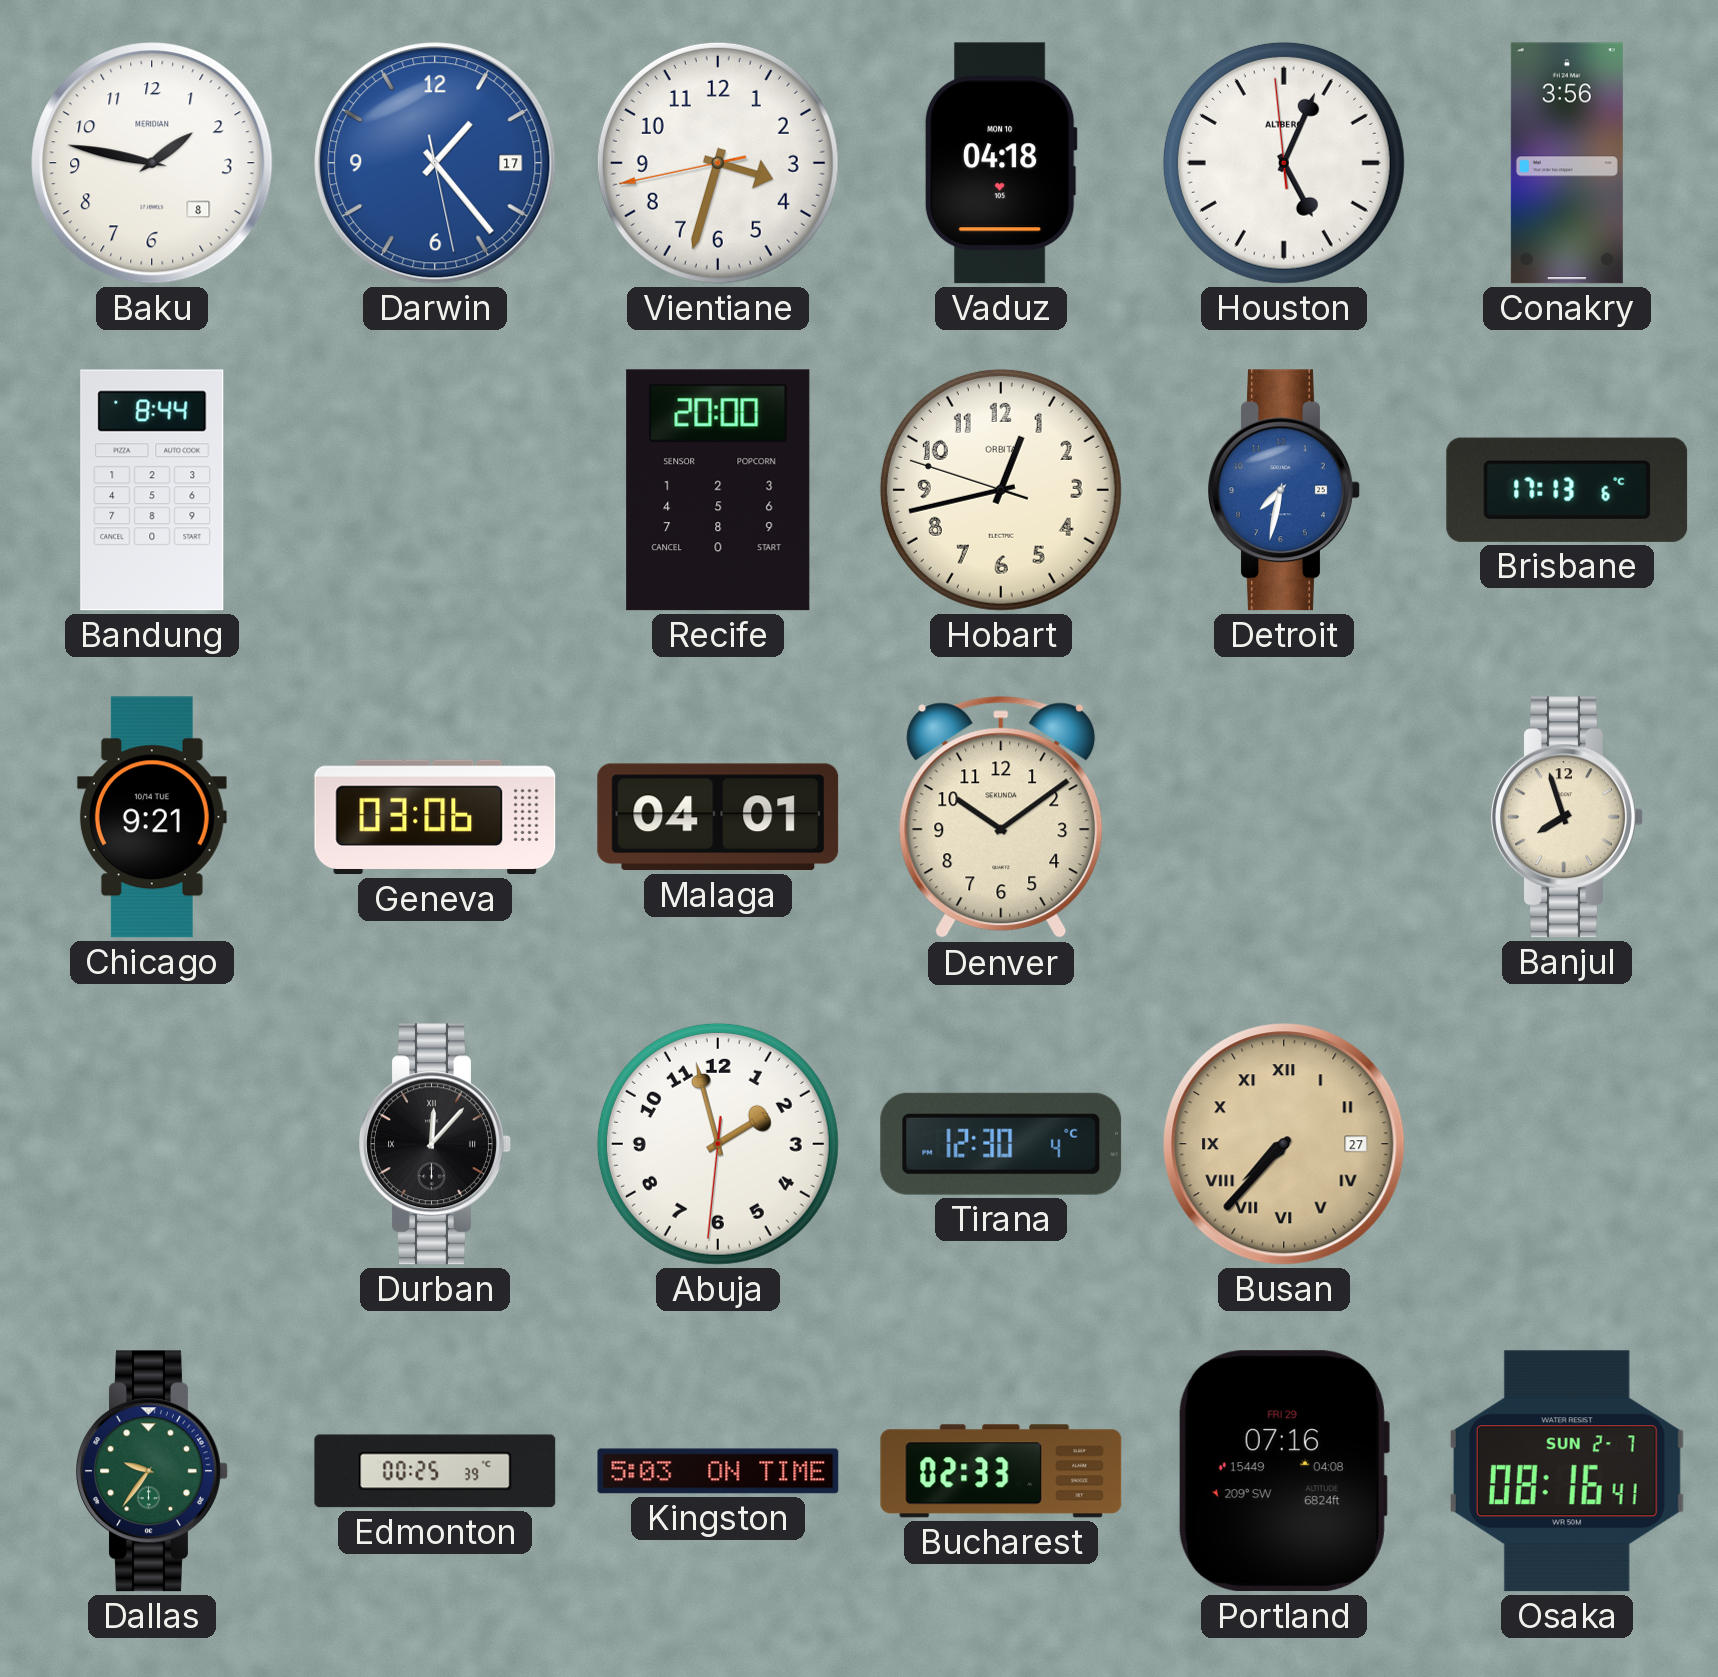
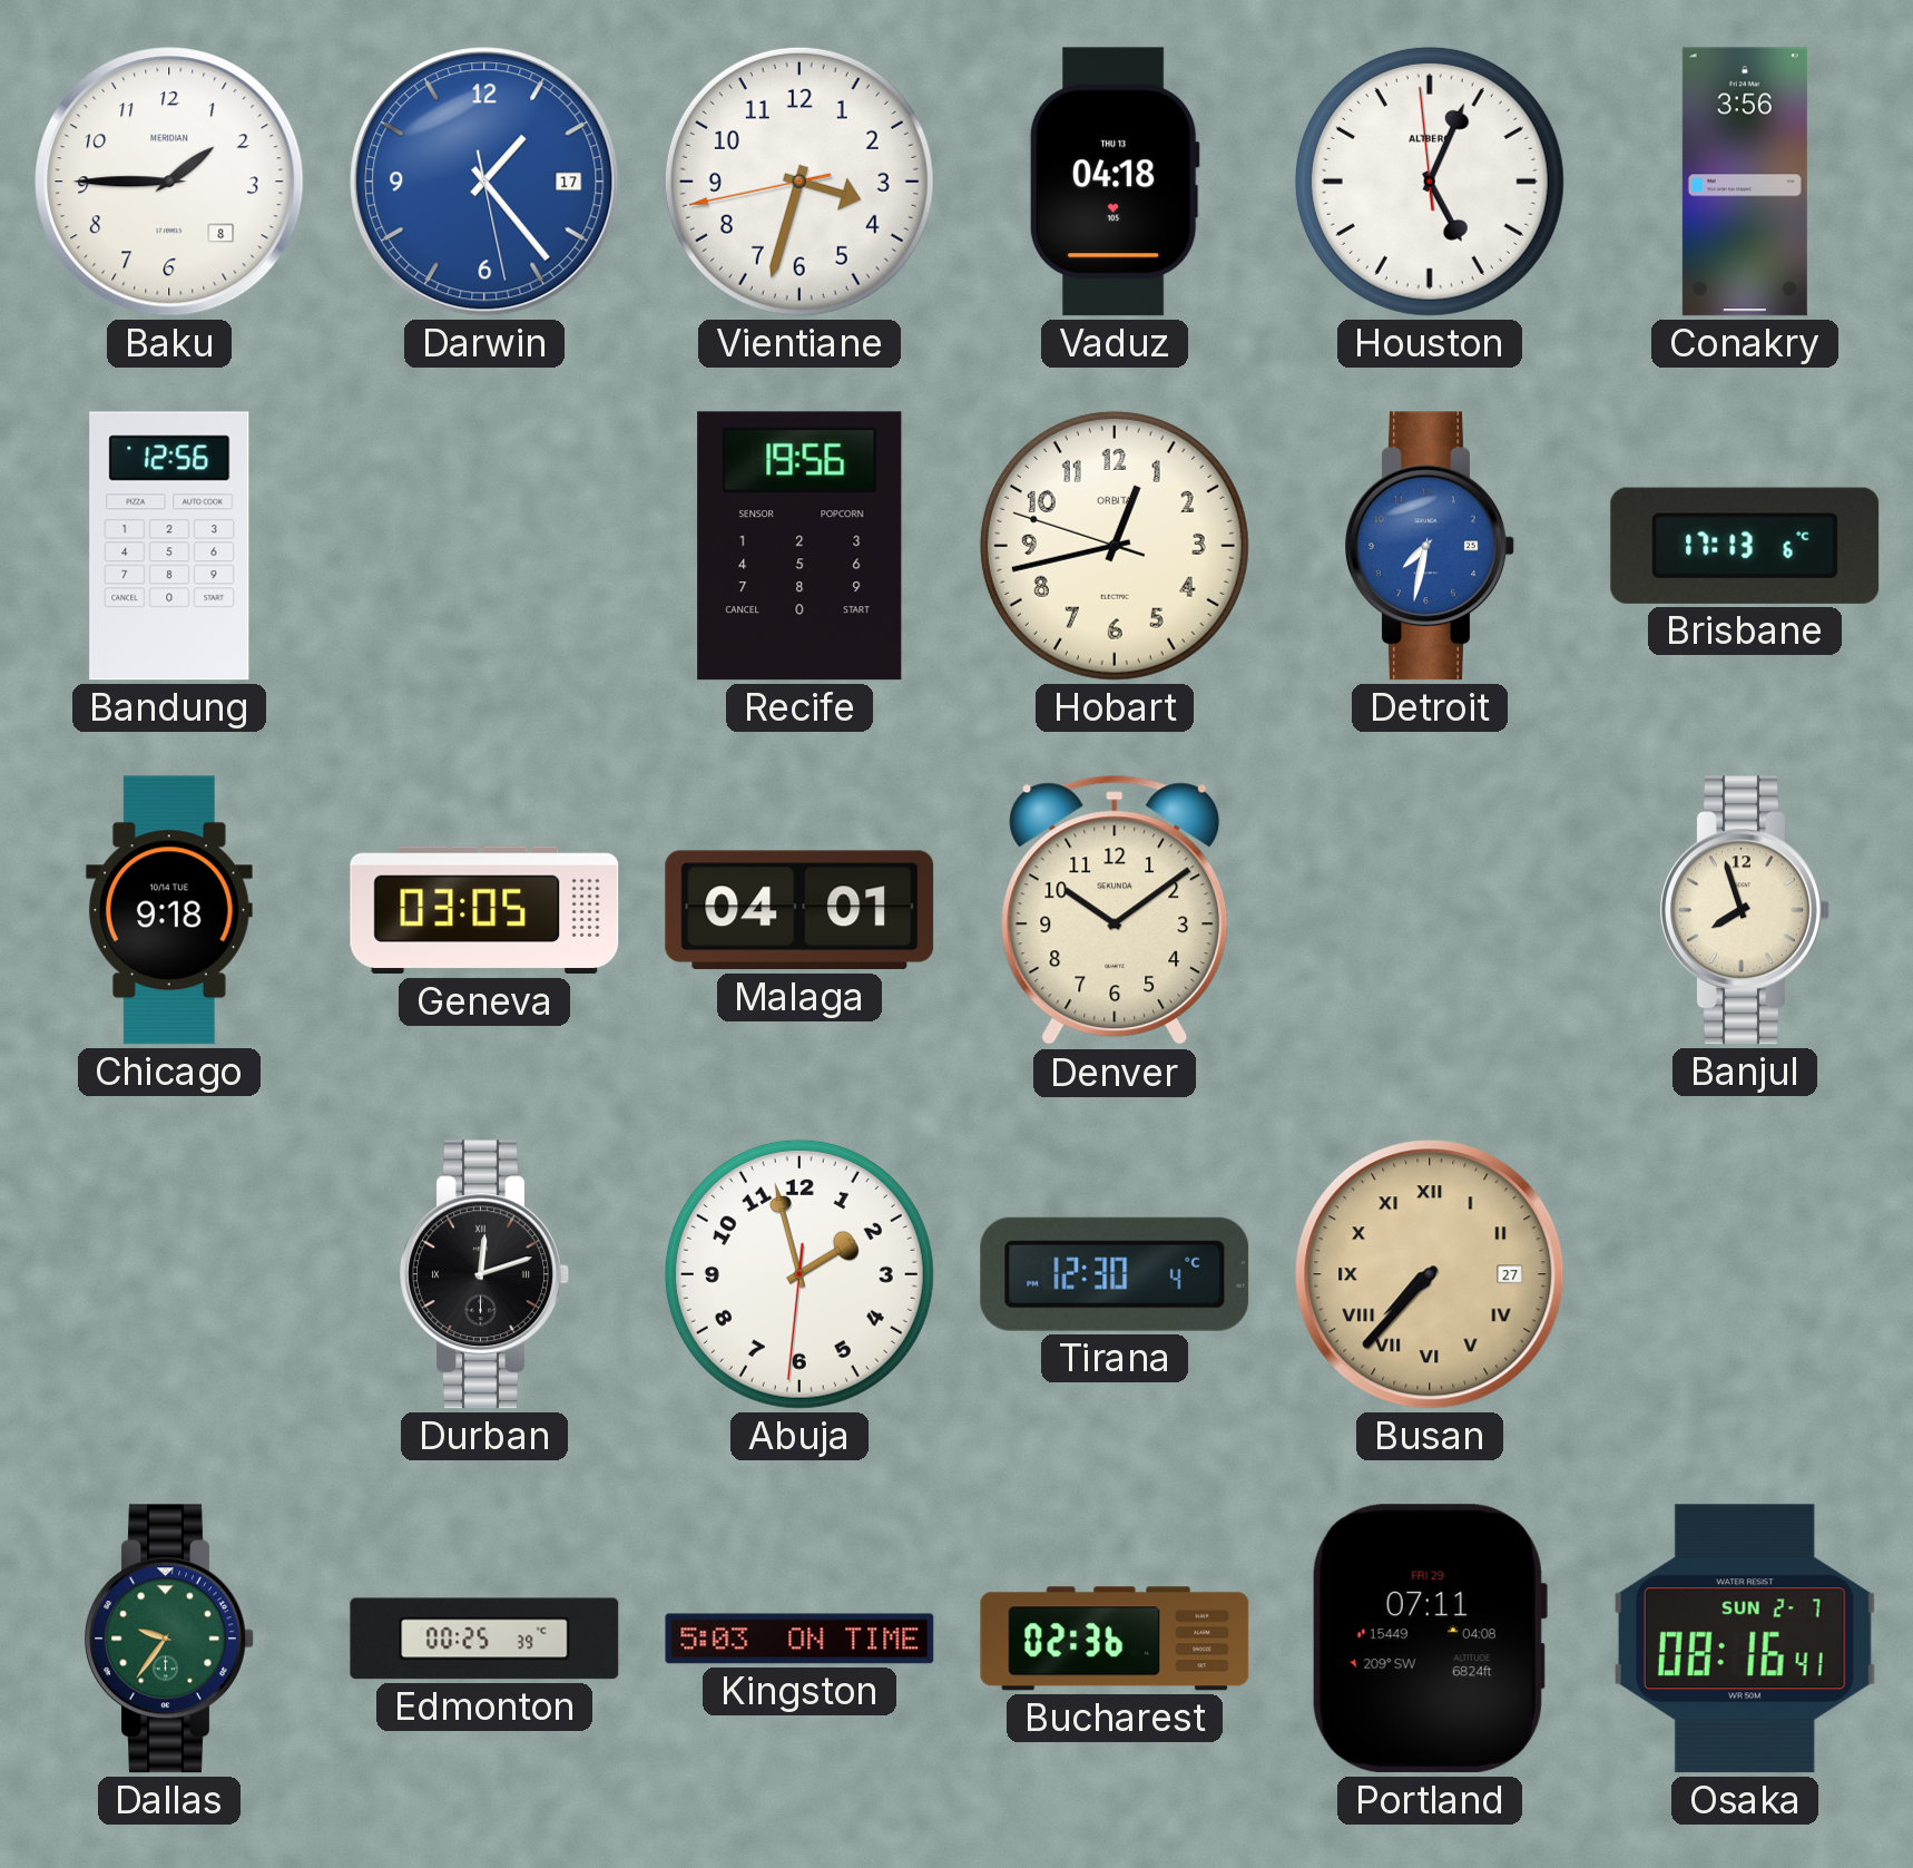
Baku: 1:47 -> 1:45
Vaduz date: MON 10 -> THU 13
Bandung: 8:44 -> 12:56
Recife: 20:00 -> 19:56
Chicago: 9:21 -> 9:18
Geneva: 03:06 -> 03:05
Durban: 12:07 -> 12:12
Bucharest: 02:33 -> 02:36
Portland: 07:16 -> 07:11
